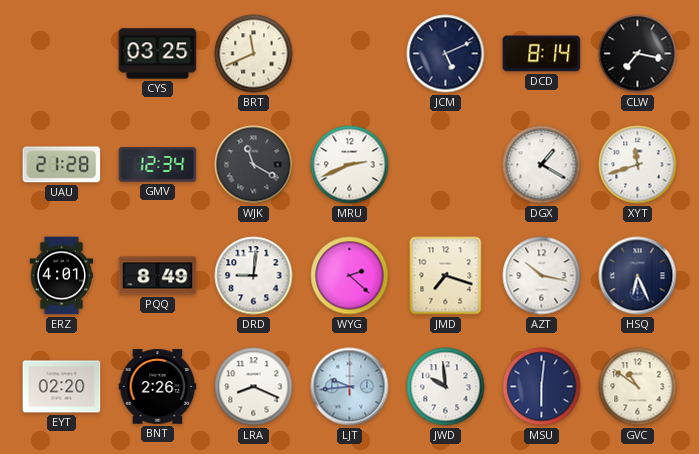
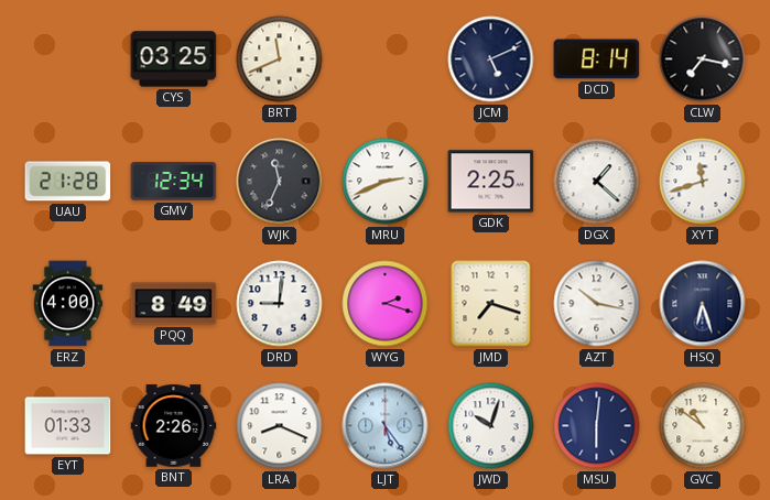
WJK: 11:20 -> 11:34
GDK: none -> 2:25
DGX: 1:20 -> 1:22
ERZ: 4:01 -> 4:00
WYG: 2:22 -> 2:18
HSQ: 6:26 -> 6:27
EYT: 02:20 -> 01:33
LJT: 9:44 -> 5:24
JWD: 9:59 -> 10:03
